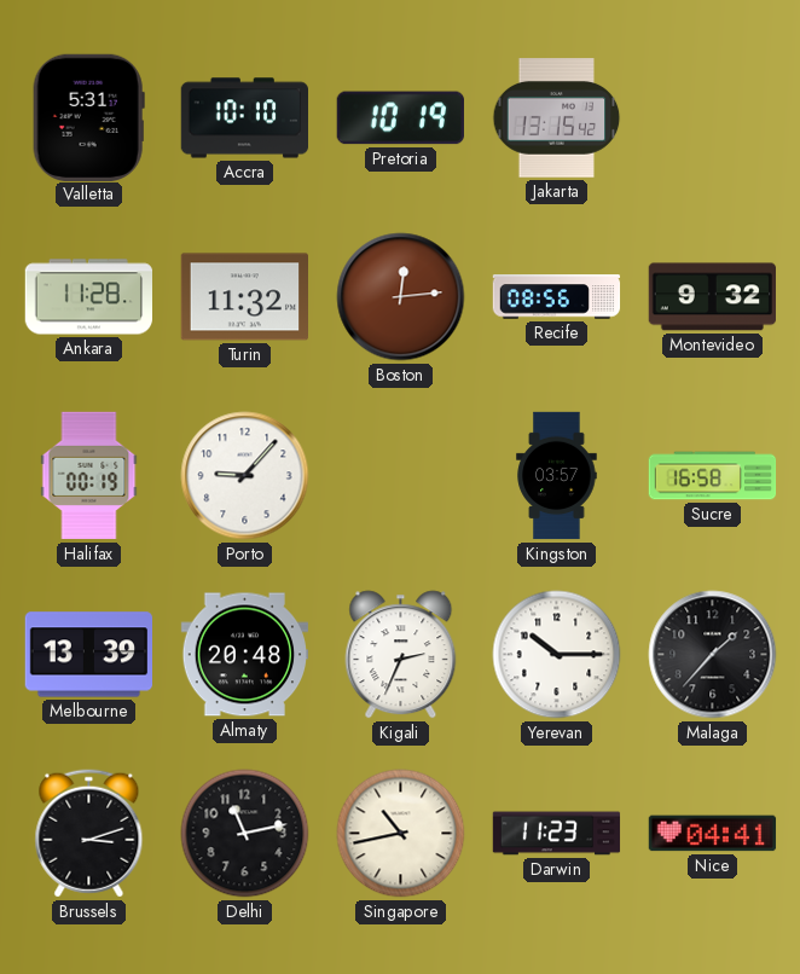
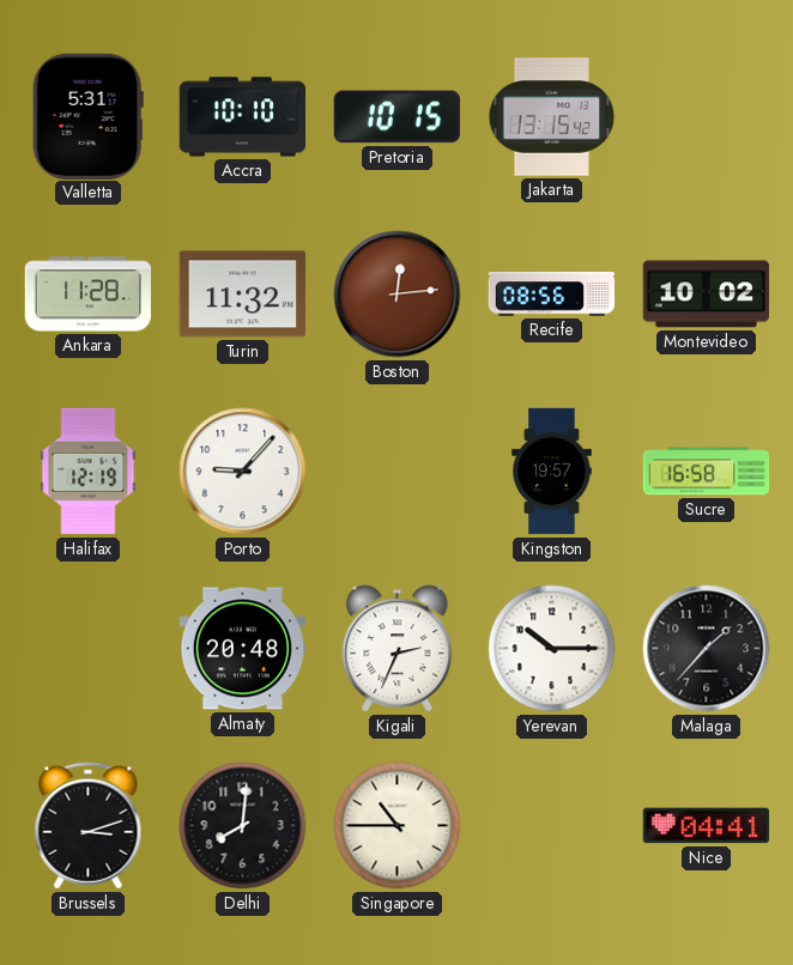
Pretoria: 10:19 -> 10:15
Montevideo: 9:32 -> 10:02
Halifax: 00:19 -> 12:19
Kingston: 03:57 -> 19:57
Melbourne: 13:39 -> none
Delhi: 11:13 -> 8:01
Singapore: 10:43 -> 10:45
Darwin: 11:23 -> none
